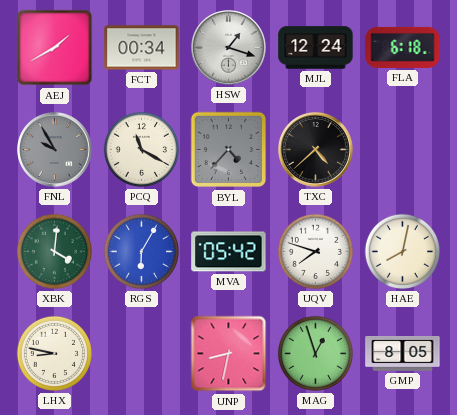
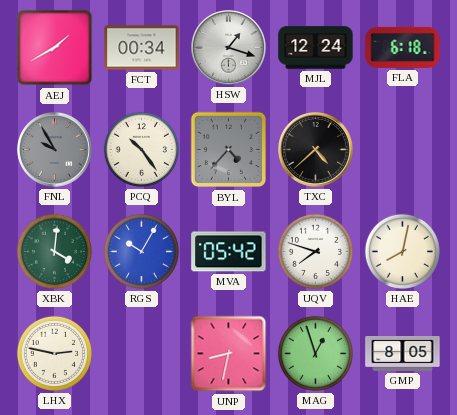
PCQ: 11:20 -> 10:24
RGS: 6:05 -> 10:05
LHX: 8:47 -> 2:47
